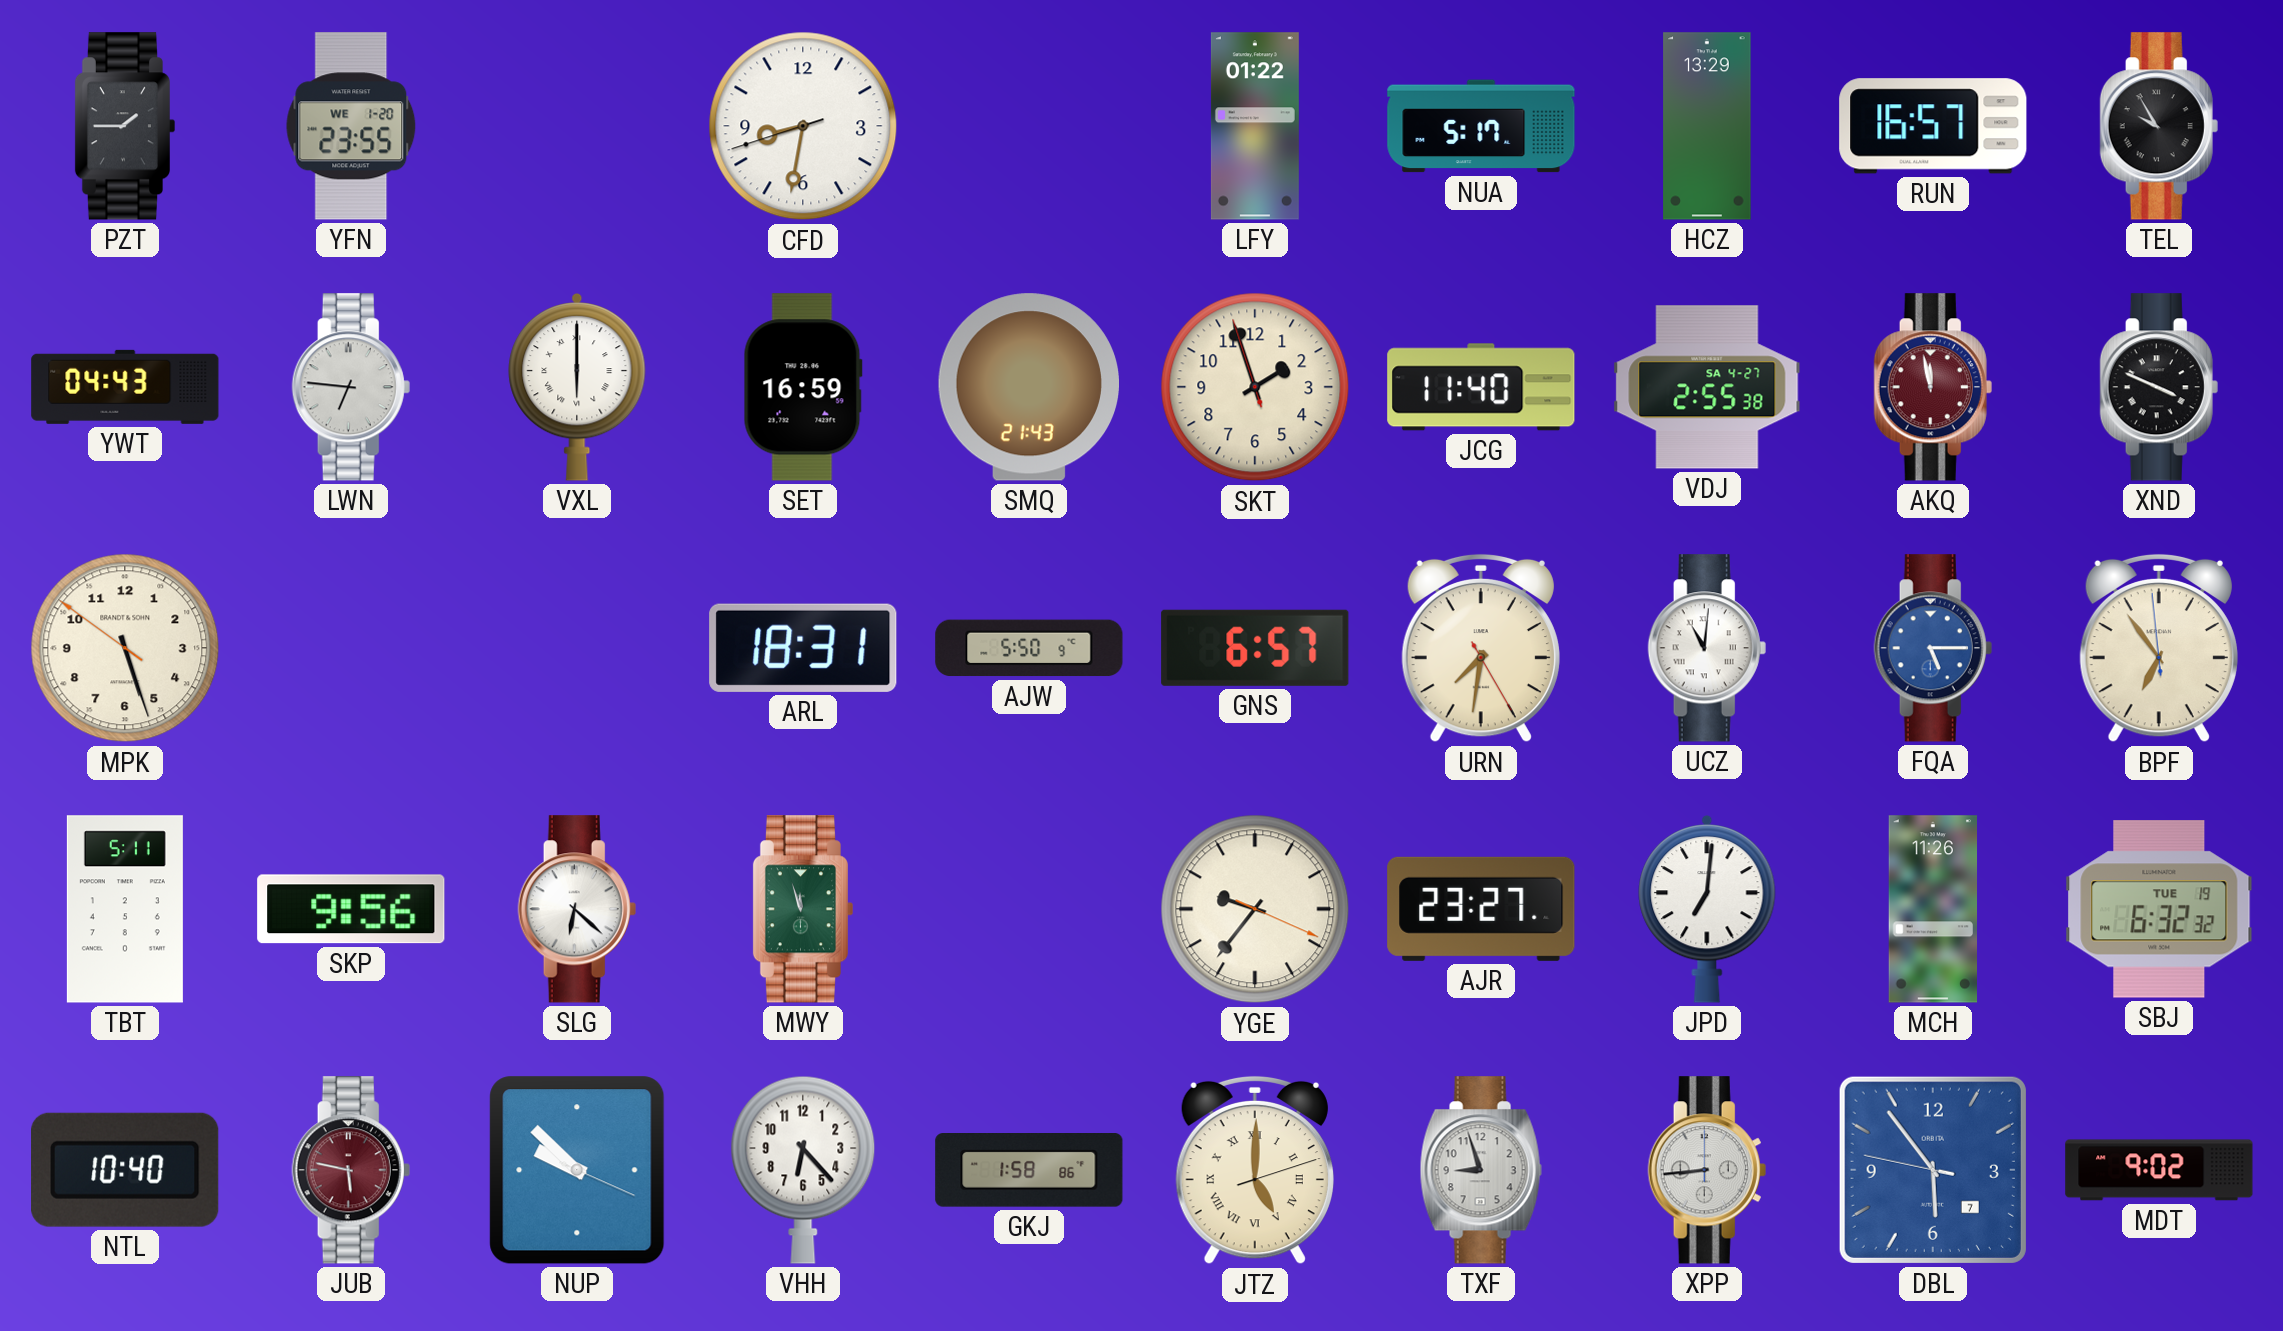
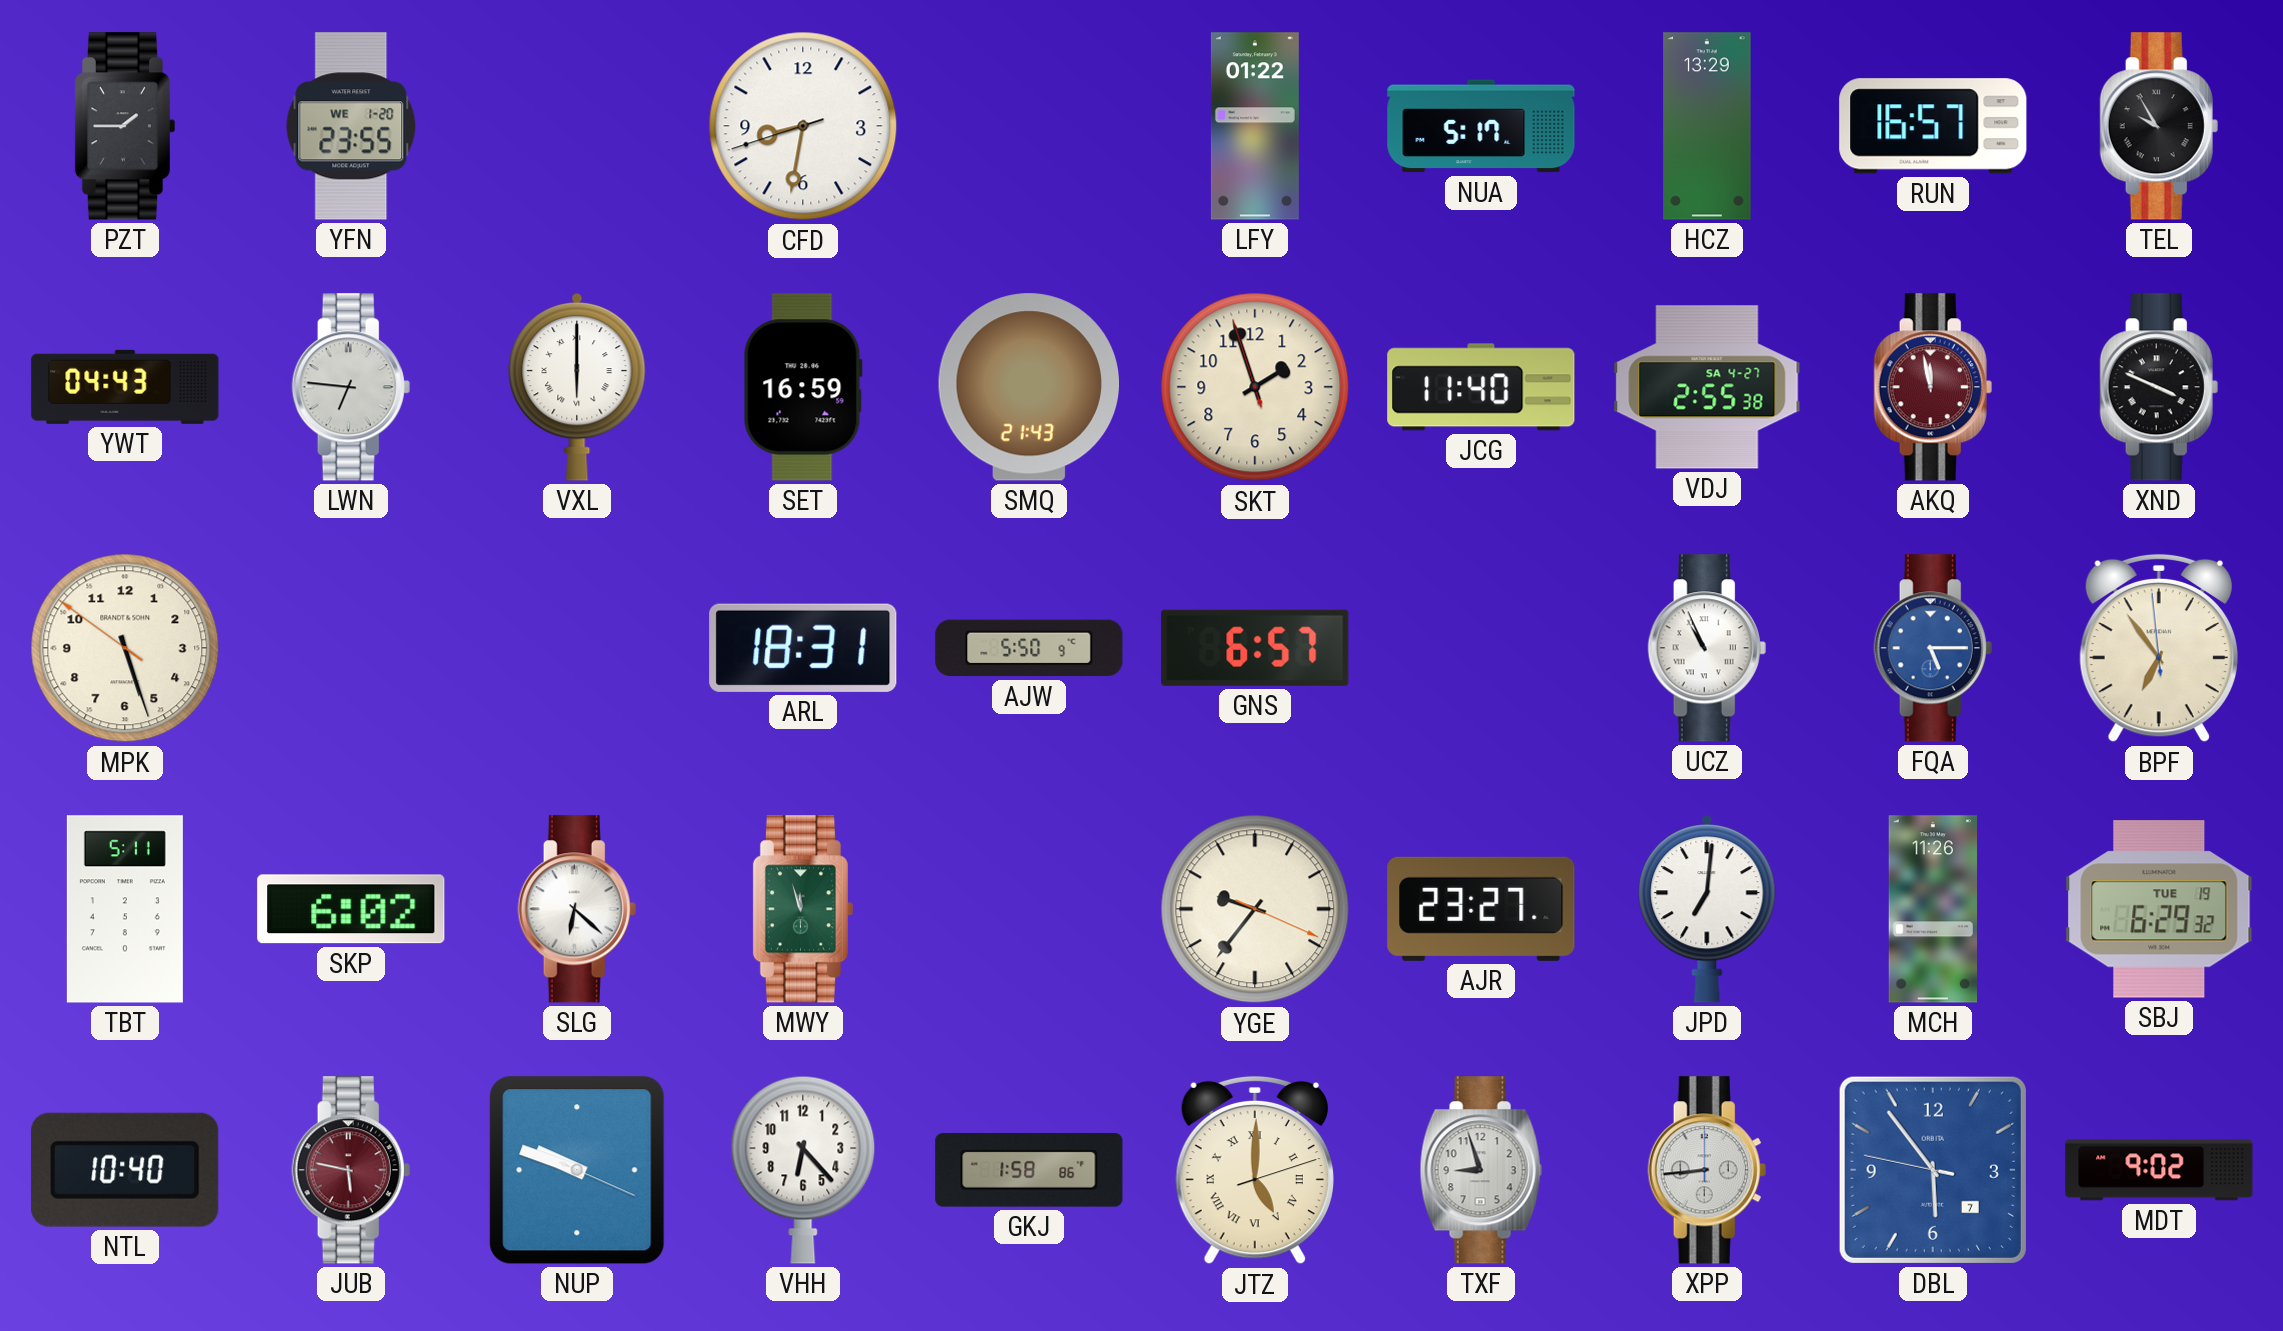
URN: 7:31 -> none
UCZ: 11:01 -> 10:56
SKP: 9:56 -> 6:02
SBJ: 6:32 -> 6:29
NUP: 9:52 -> 9:48
